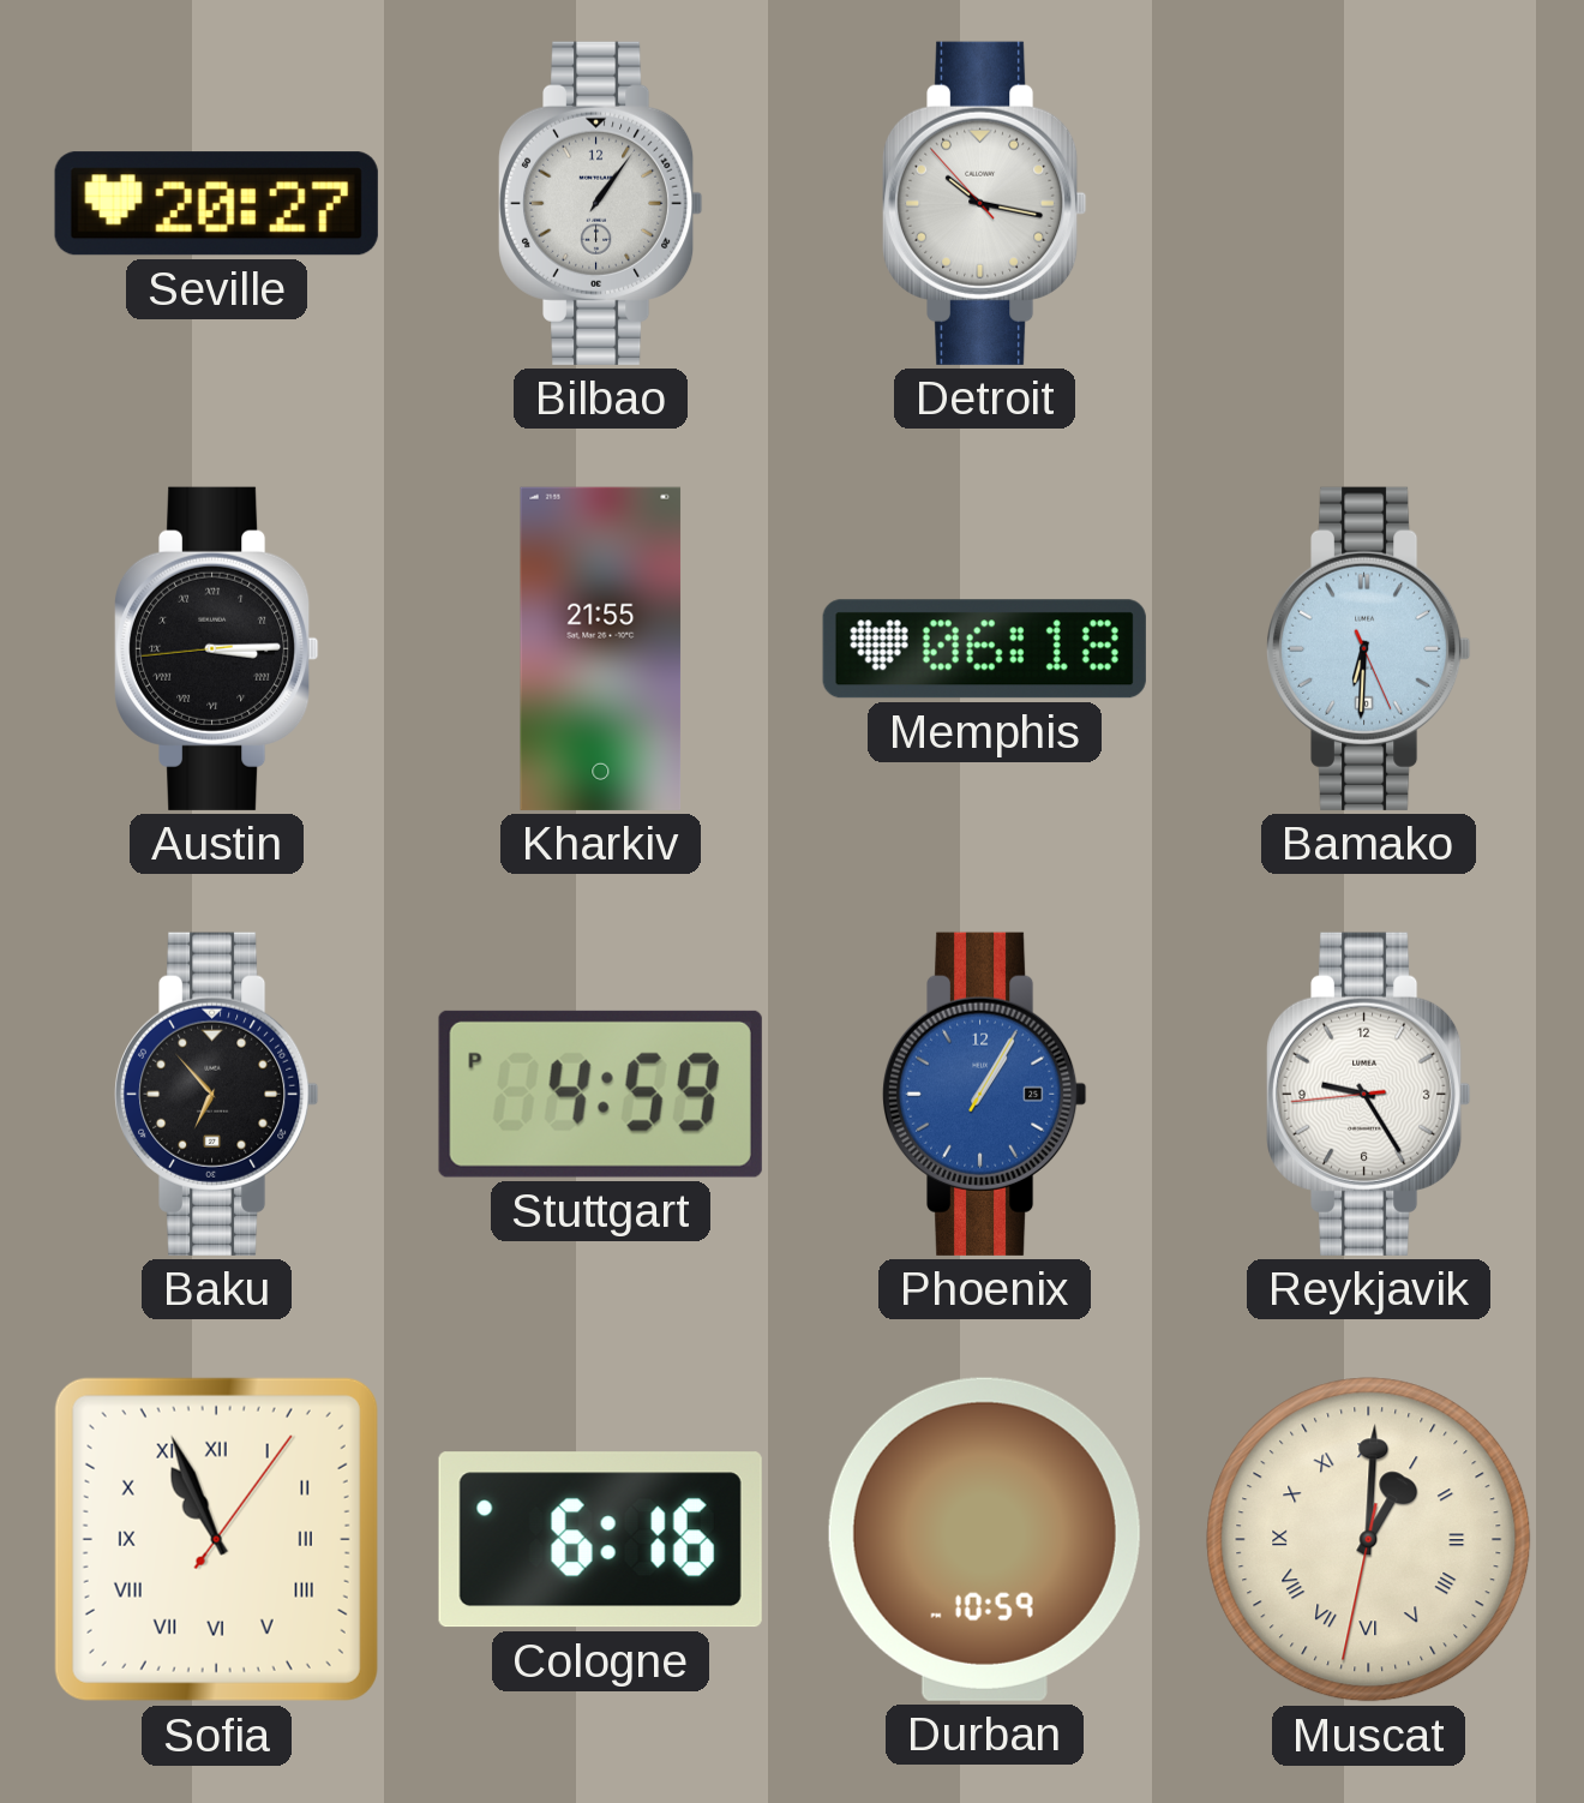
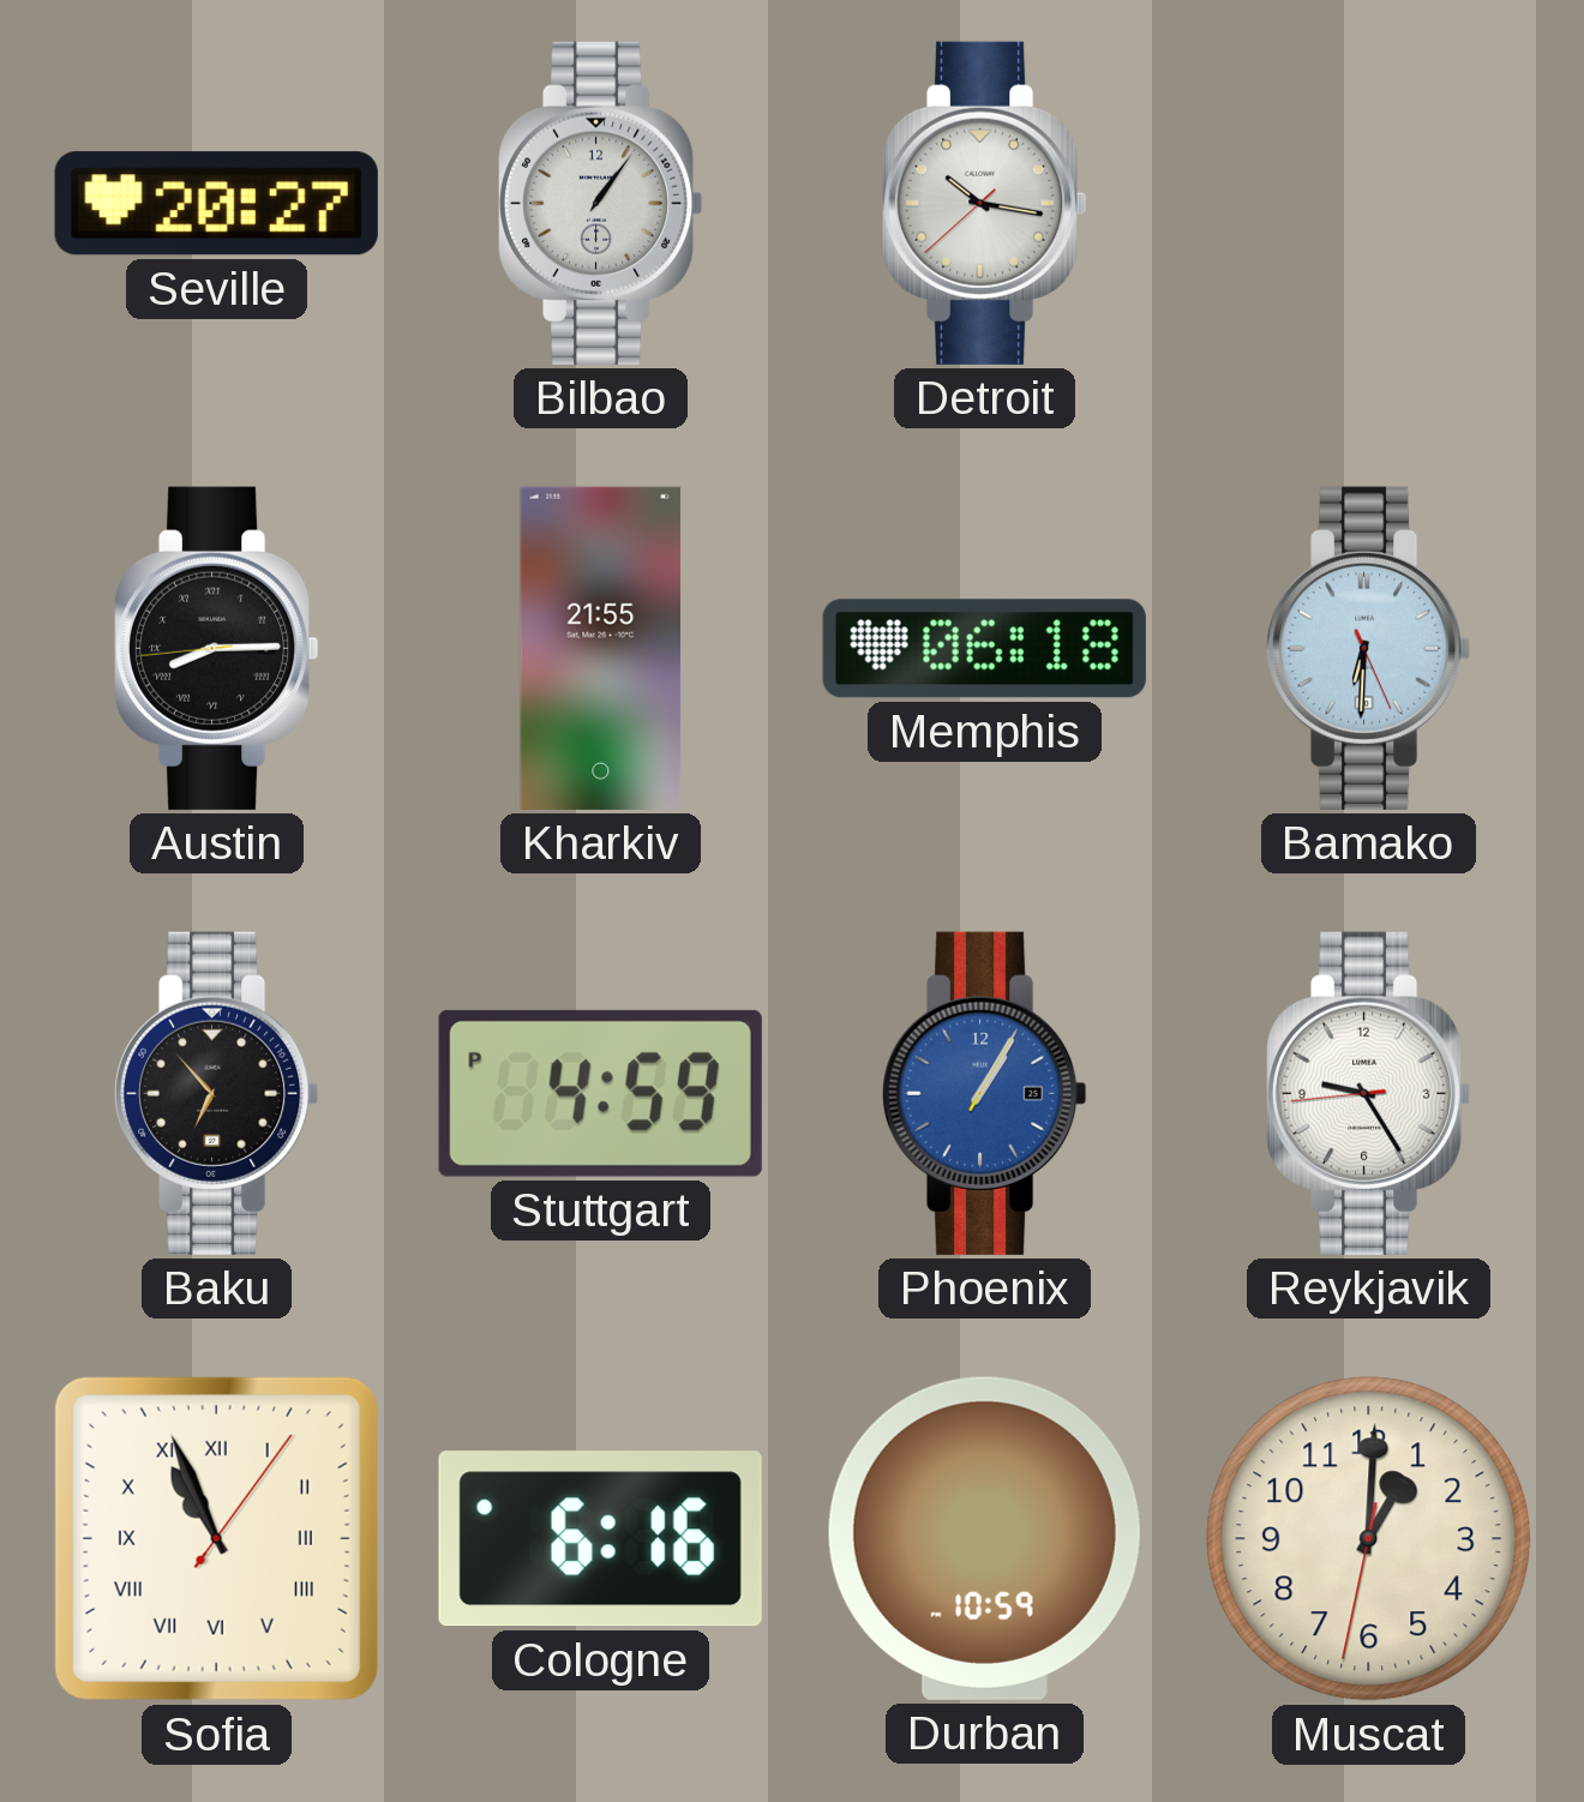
Detroit: 10:16:53 -> 10:16:38
Austin: 3:14 -> 8:14
Muscat numerals: Roman -> Arabic
